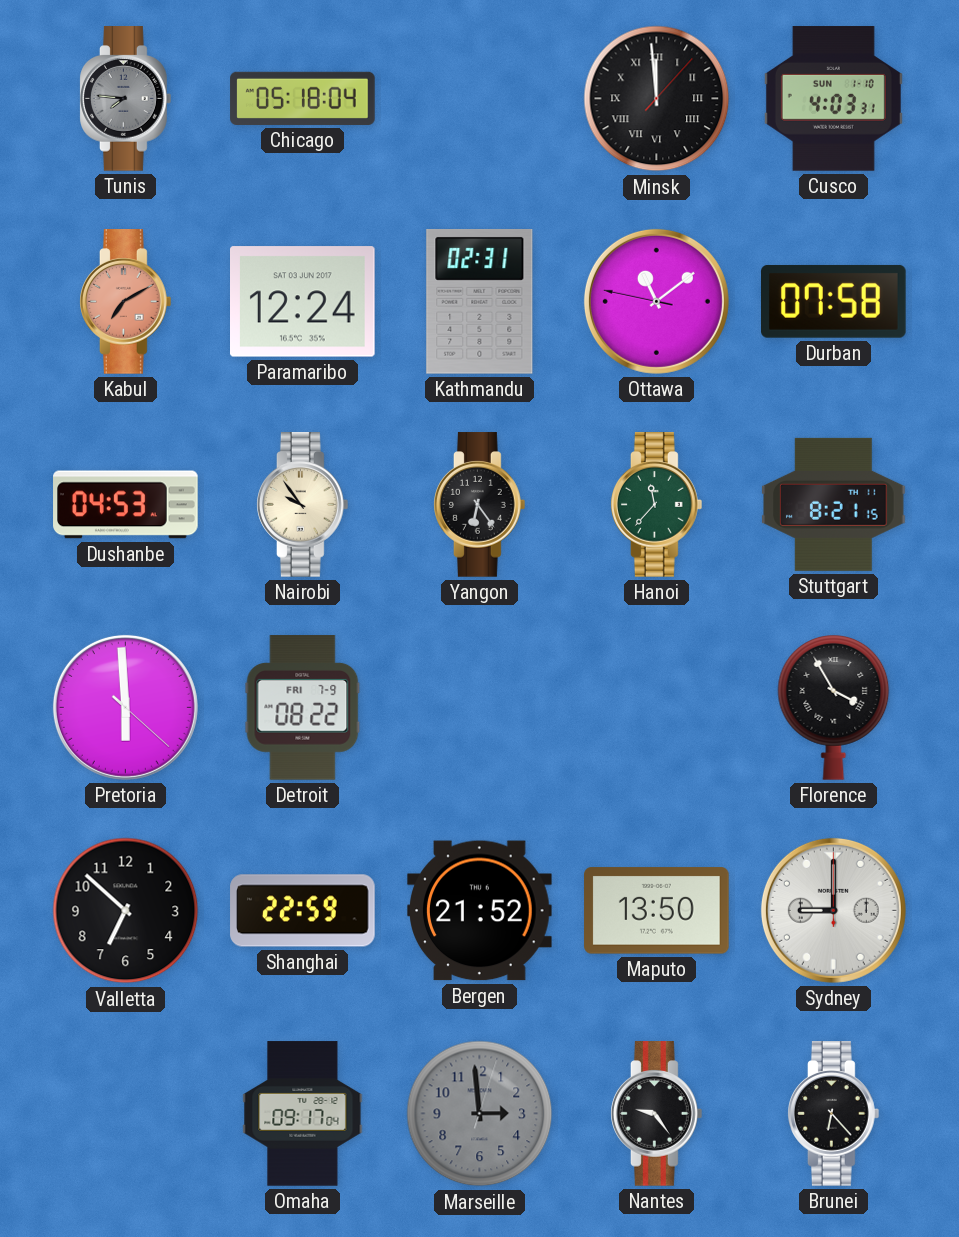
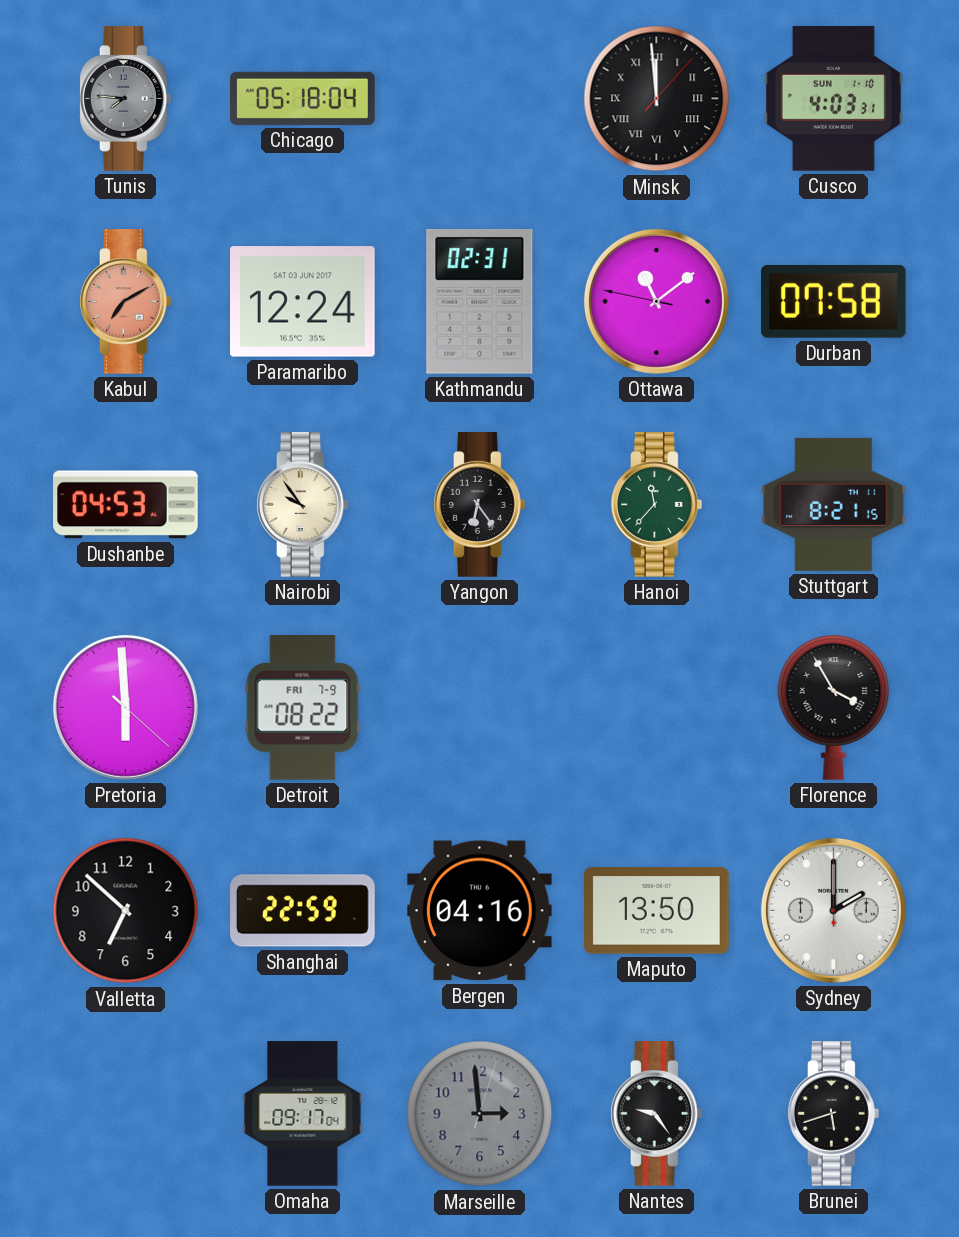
Bergen: 21:52 -> 04:16
Sydney: 9:00 -> 2:00
Brunei: 6:23 -> 5:42
